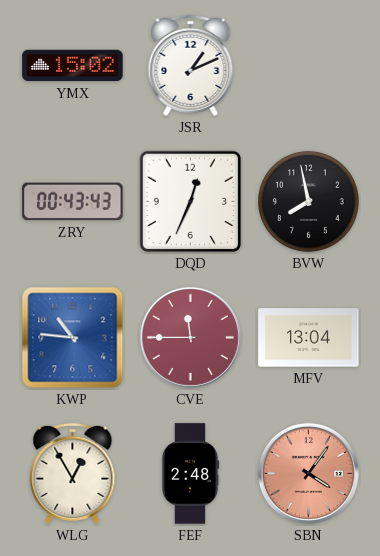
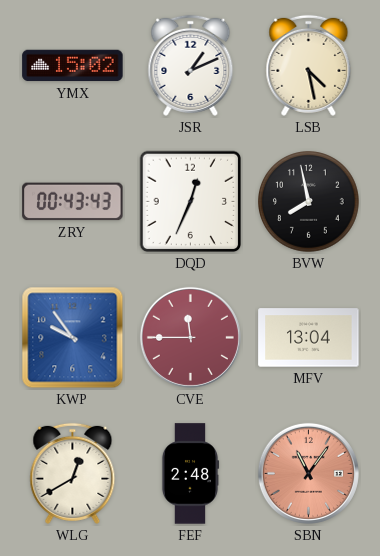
LSB: none -> 4:28
KWP: 10:46 -> 9:54
WLG: 12:55 -> 12:40
SBN: 4:06 -> 11:06
